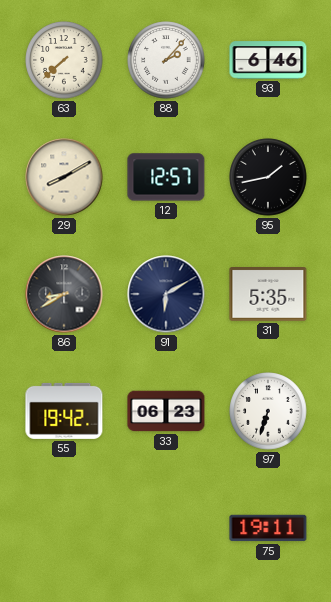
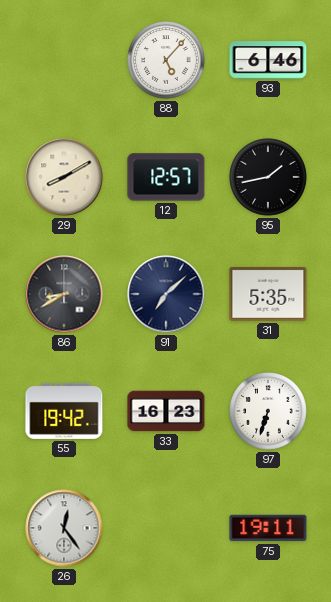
63: 7:38 -> none
88: 2:07 -> 5:07
91: 6:10 -> 7:08
33: 06:23 -> 16:23
26: none -> 12:24
